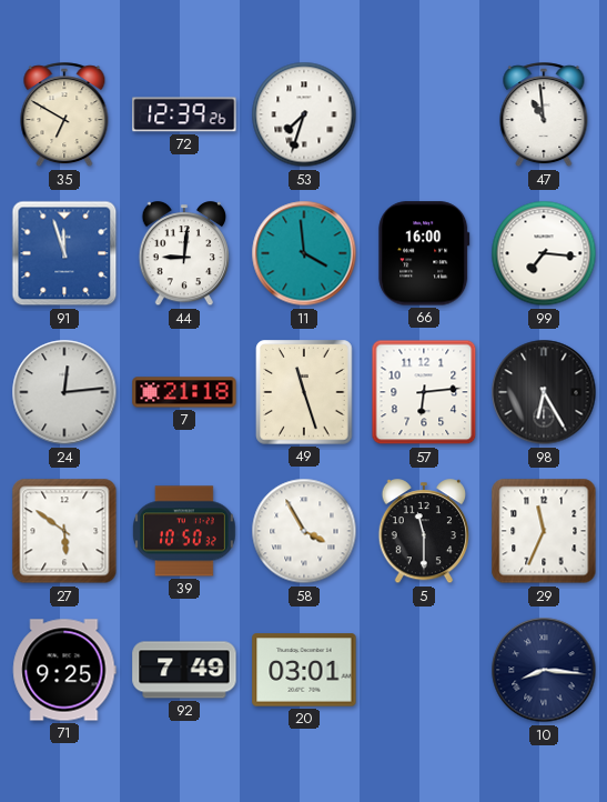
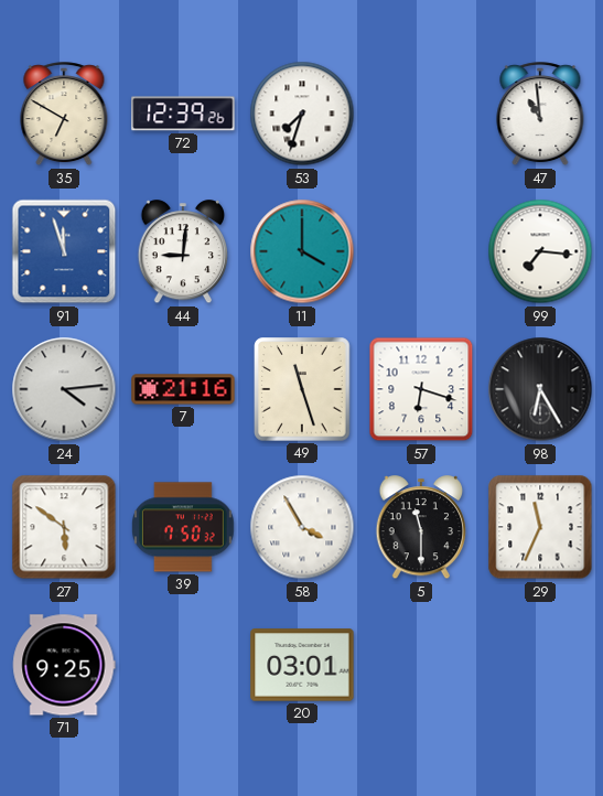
11: 3:59 -> 4:00
66: 16:00 -> none
24: 12:14 -> 4:14
7: 21:18 -> 21:16
57: 6:14 -> 6:18
39: 10:50 -> 7:50
92: 7:49 -> none
10: 8:16 -> none
